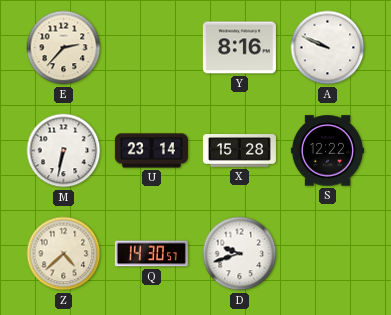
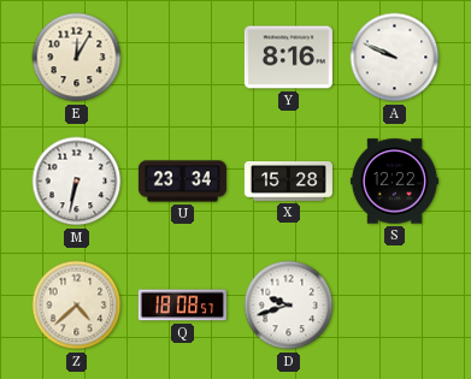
E: 2:37 -> 12:05
U: 23:14 -> 23:34
Q: 14:30 -> 18:08
